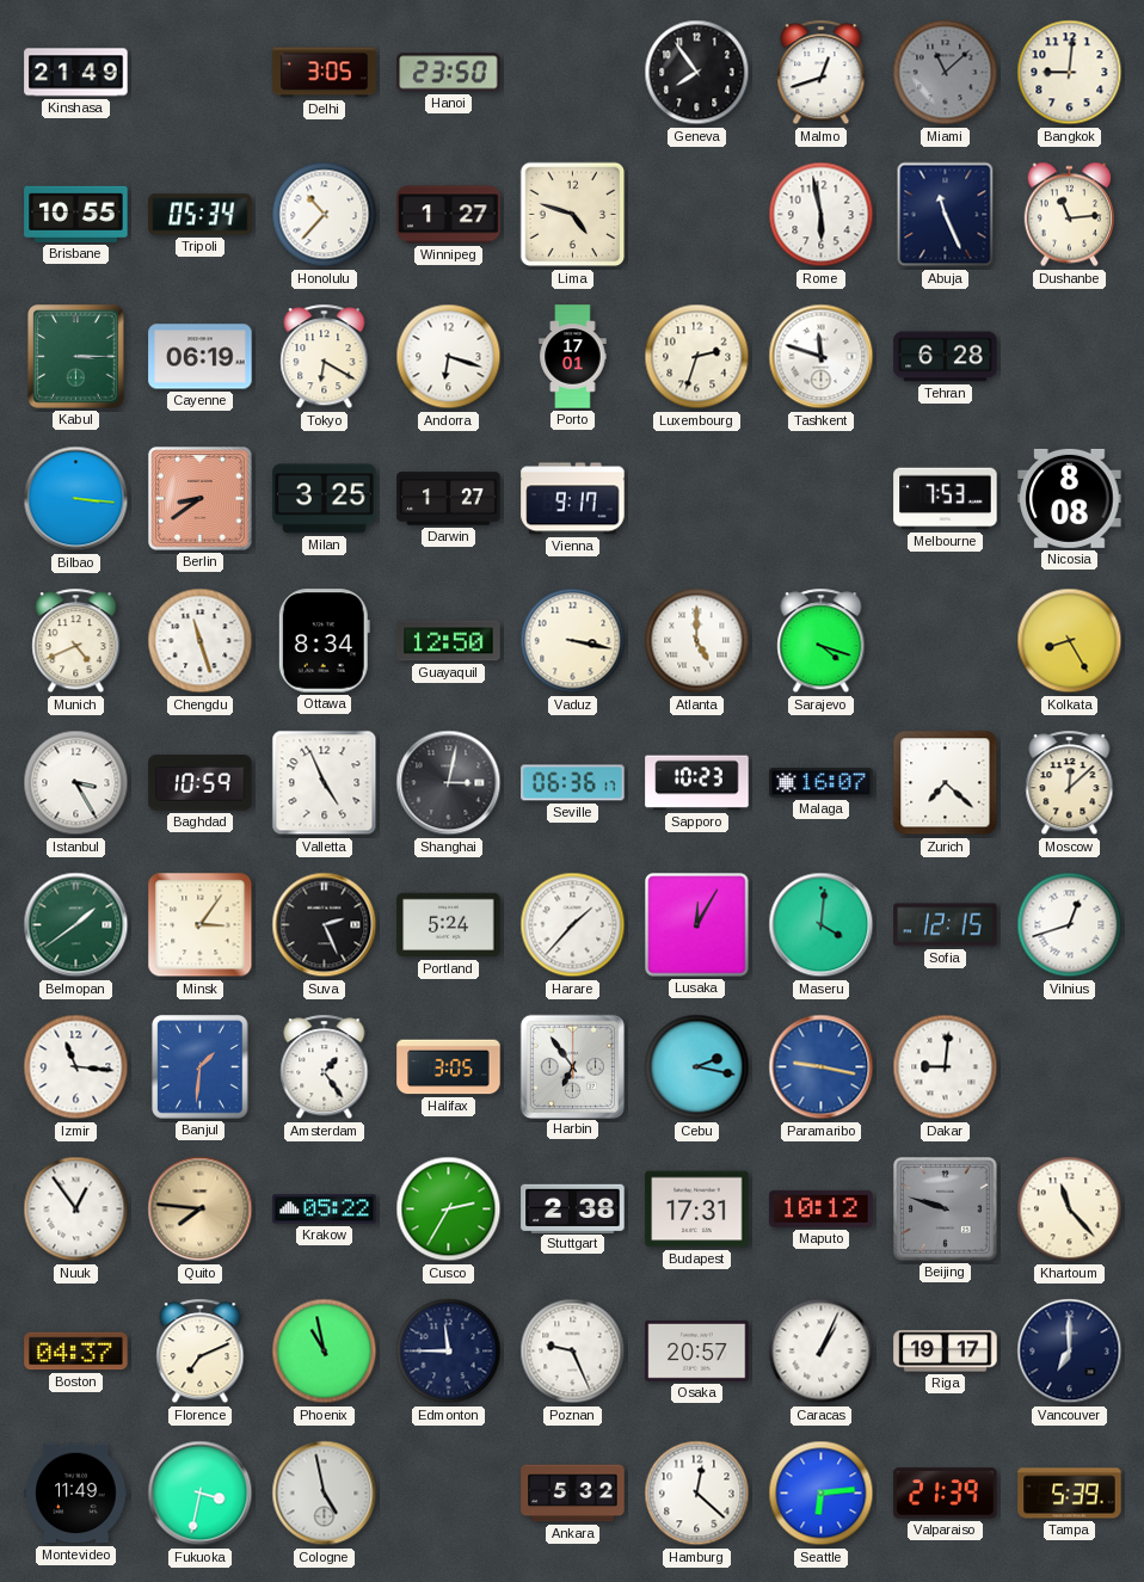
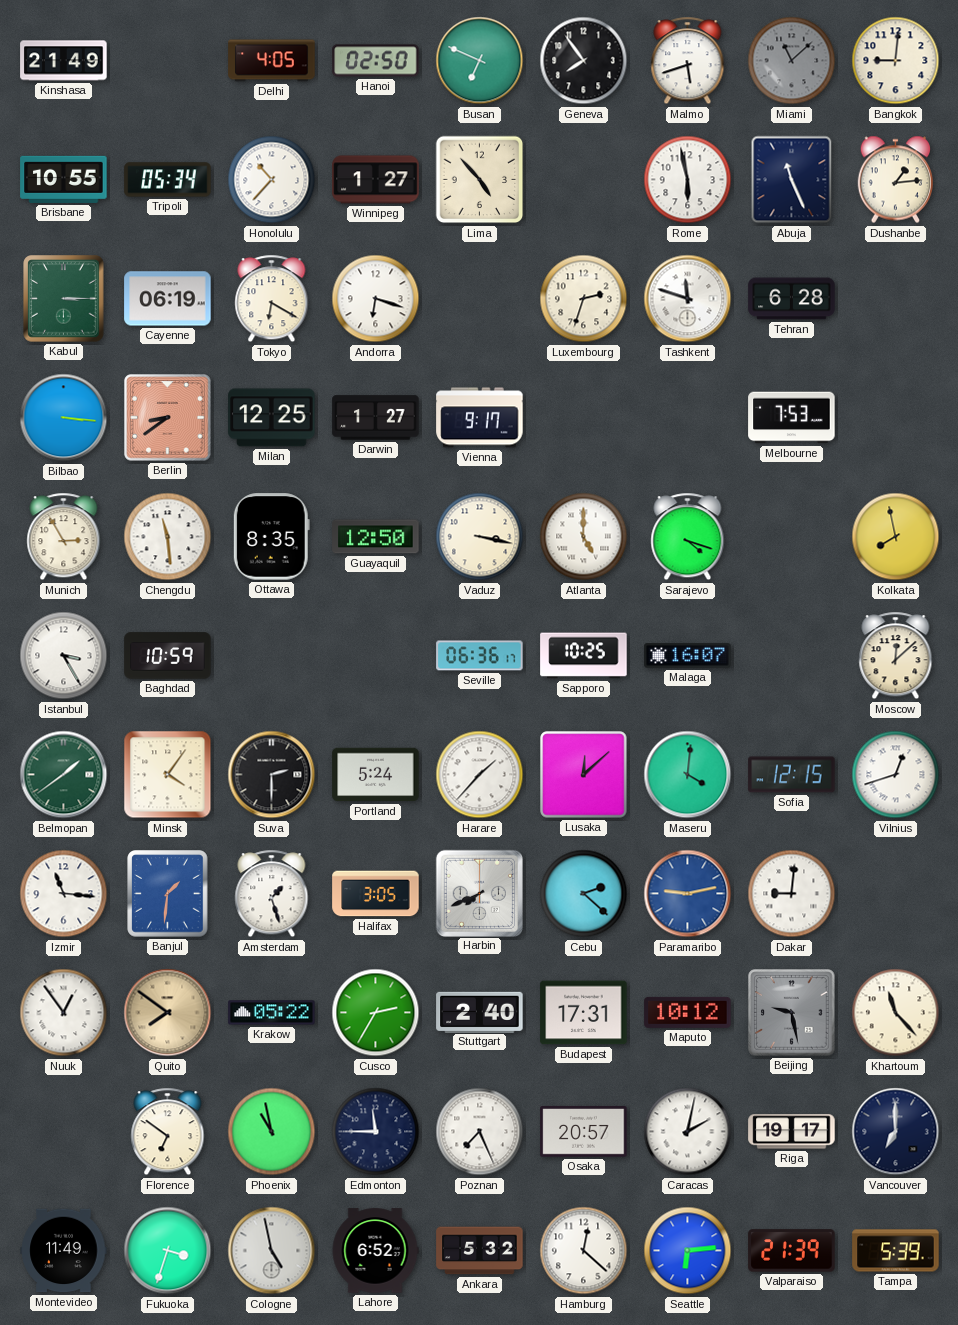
Delhi: 3:05 -> 4:05
Hanoi: 23:50 -> 02:50
Busan: none -> 6:49
Malmo: 12:42 -> 5:42
Lima: 4:48 -> 4:53
Dushanbe: 11:14 -> 1:14
Porto: 17:01 -> none
Milan: 3:25 -> 12:25
Nicosia: 8:08 -> none
Munich: 4:41 -> 2:55
Chengdu: 11:27 -> 11:29
Ottawa: 8:34 -> 8:35
Kolkata: 8:25 -> 7:58
Valletta: 4:56 -> none
Shanghai: 3:02 -> none
Sapporo: 10:23 -> 10:25
Zurich: 7:22 -> none
Minsk: 3:06 -> 4:06
Suva: 2:26 -> 2:30
Lusaka: 12:05 -> 12:08
Amsterdam: 1:24 -> 1:27
Harbin: 6:54 -> 7:41
Cebu: 2:17 -> 2:22
Paramaribo: 9:17 -> 9:13
Quito: 7:46 -> 7:51
Stuttgart: 2:38 -> 2:40
Beijing: 9:48 -> 9:28
Boston: 04:37 -> none
Florence: 7:11 -> 6:51
Poznan: 9:26 -> 7:26
Caracas: 1:04 -> 2:02
Fukuoka: 3:32 -> 3:33
Lahore: none -> 6:52
